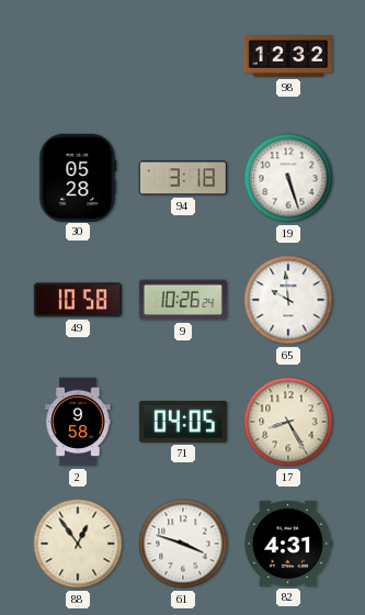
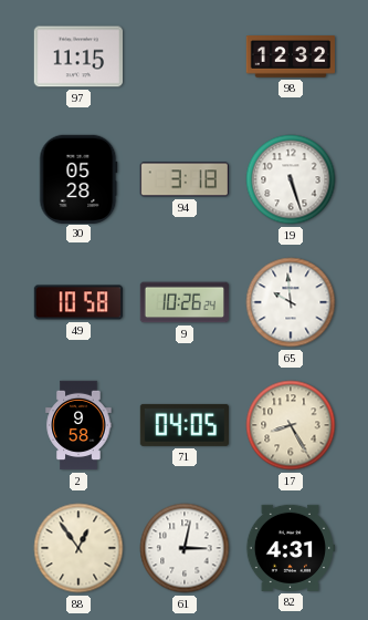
97: none -> 11:15
61: 3:48 -> 3:02
